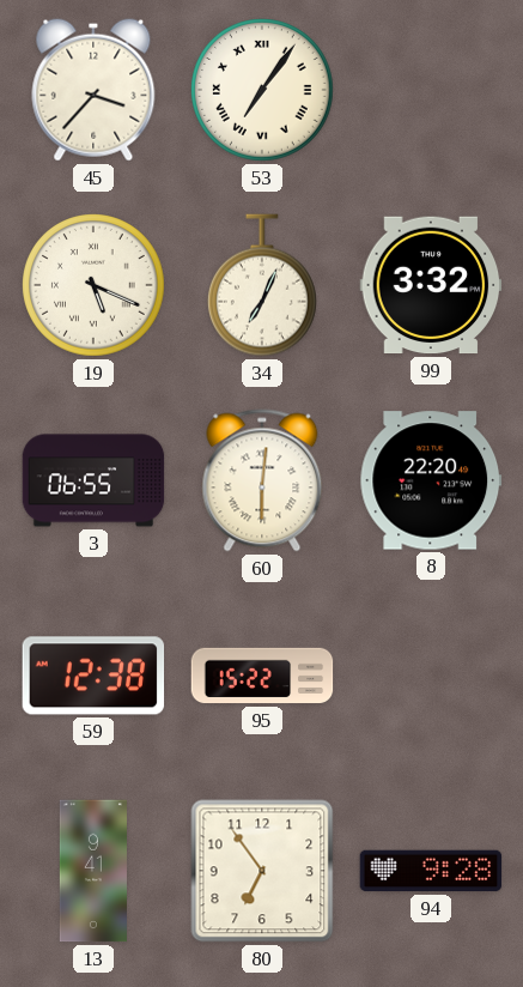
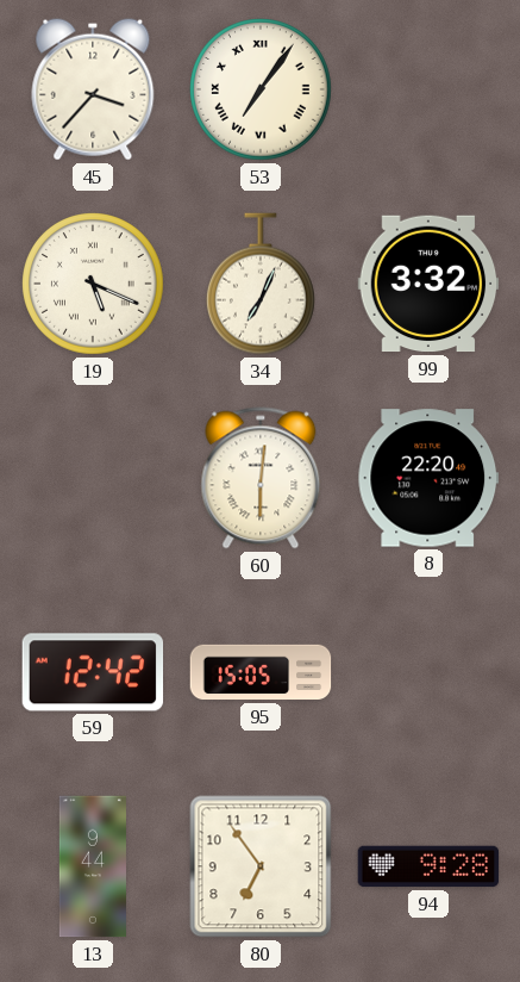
3: 06:55 -> none
59: 12:38 -> 12:42
95: 15:22 -> 15:05
13: 9:41 -> 9:44
